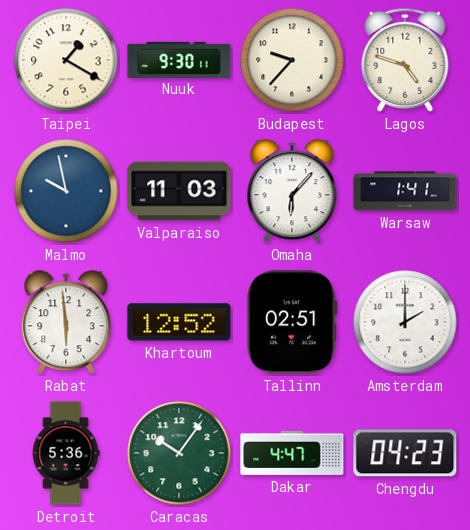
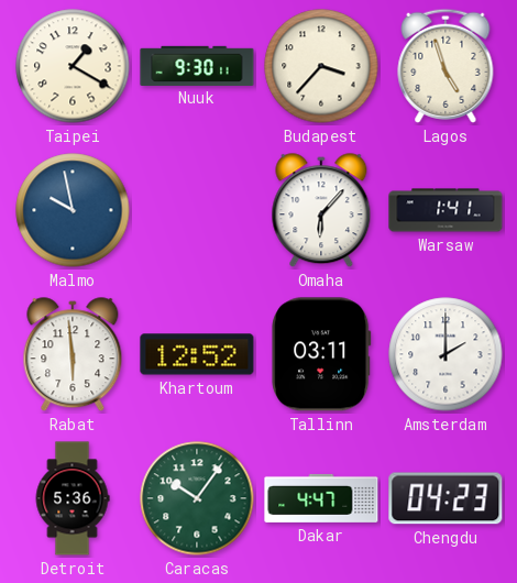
Budapest: 9:37 -> 3:37
Lagos: 4:48 -> 4:57
Valparaiso: 11:03 -> none
Tallinn: 02:51 -> 03:11
